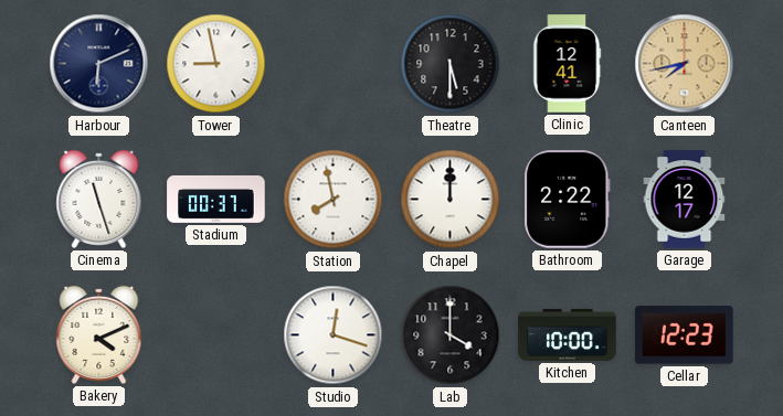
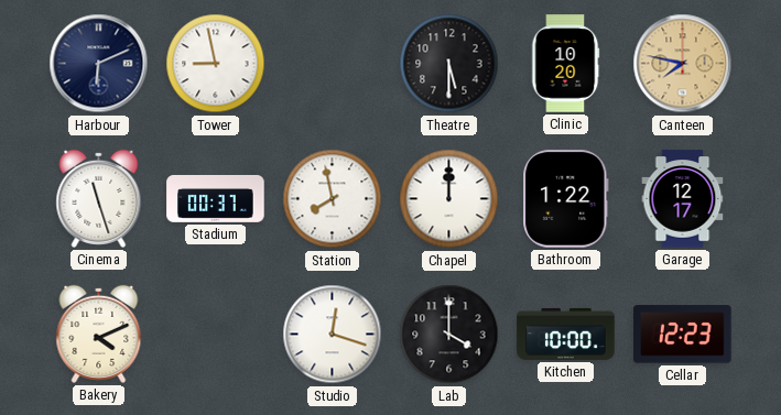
Clinic: 12:41 -> 10:20
Canteen: 7:43 -> 7:47
Bathroom: 2:22 -> 1:22
